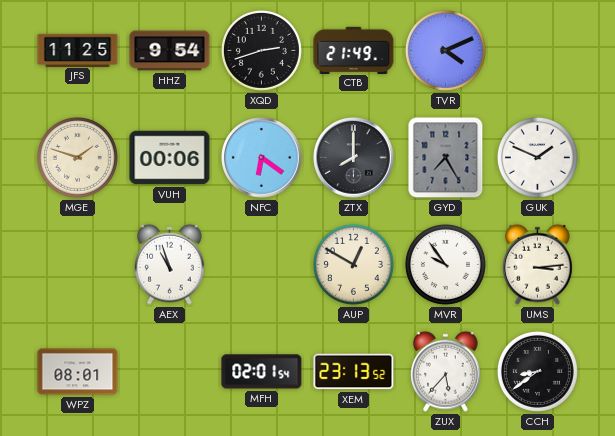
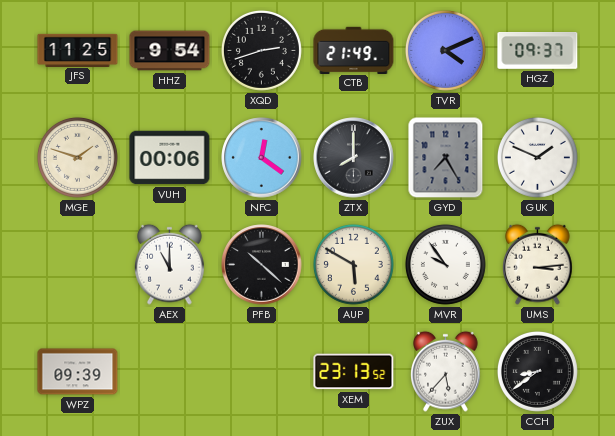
HGZ: none -> 09:37
NFC: 6:21 -> 12:21
AEX: 10:57 -> 11:00
PFB: none -> 10:22
AUP: 12:50 -> 5:50
WPZ: 08:01 -> 09:39
MFH: 02:01 -> none
